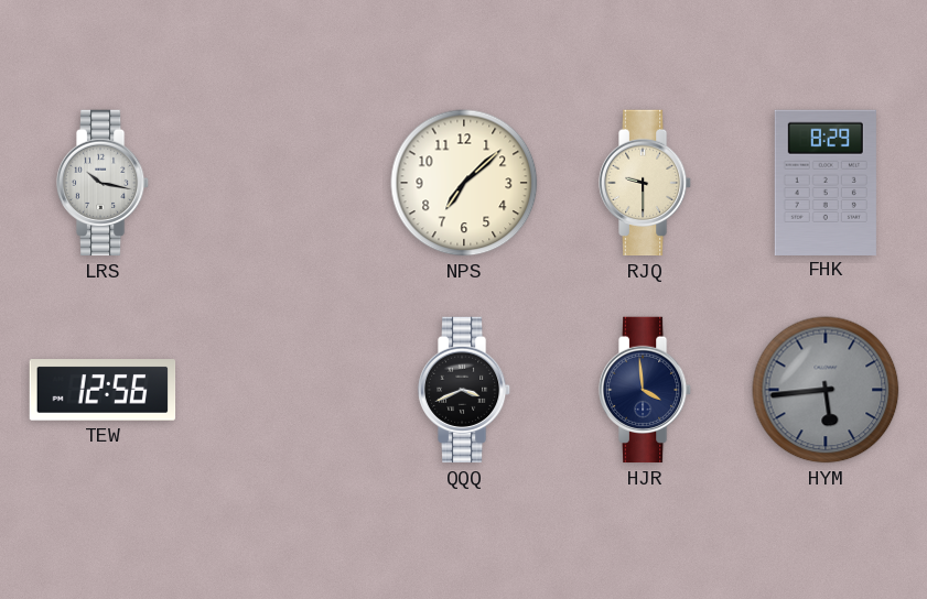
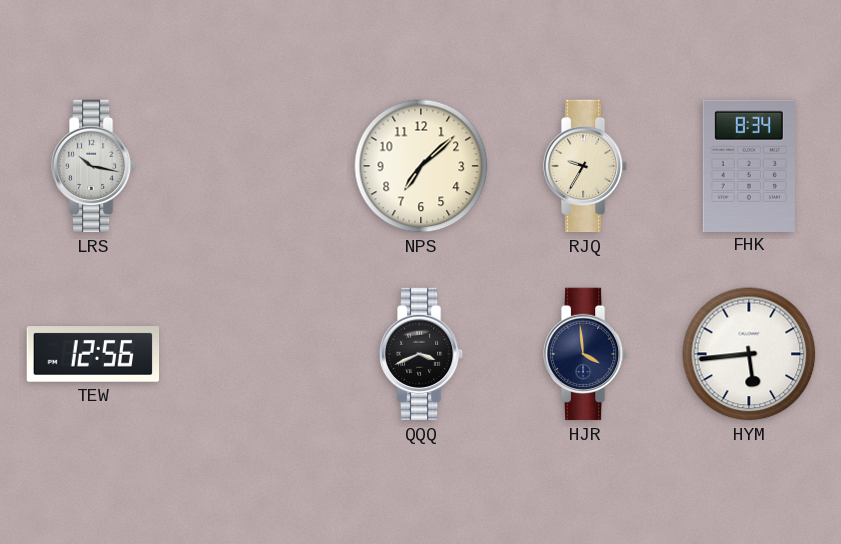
RJQ: 9:30 -> 9:35
FHK: 8:29 -> 8:34
HYM dial: grey -> white
